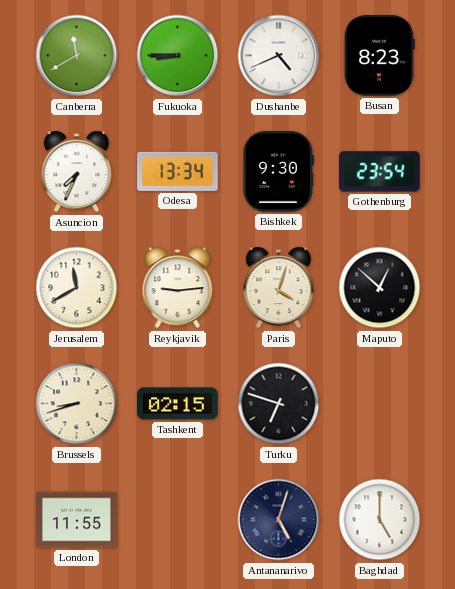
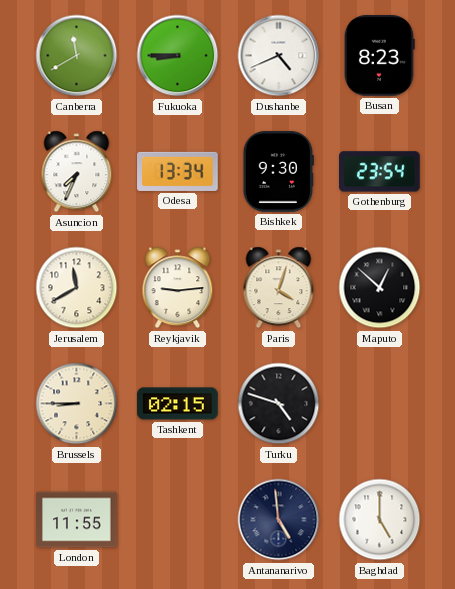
Brussels: 8:42 -> 8:45
Turku: 6:48 -> 4:48
Antananarivo: 5:03 -> 4:59
